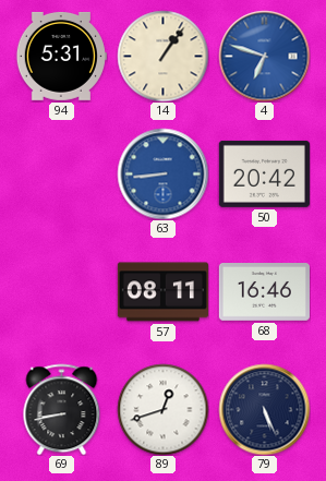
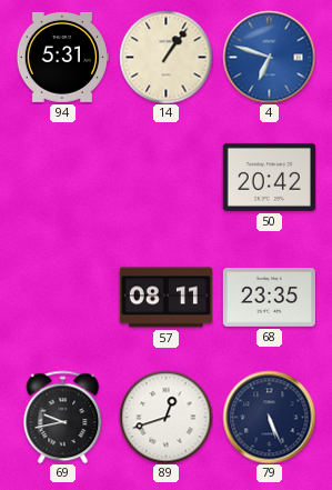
63: 8:44 -> none
68: 16:46 -> 23:35
69: 8:43 -> 9:43
